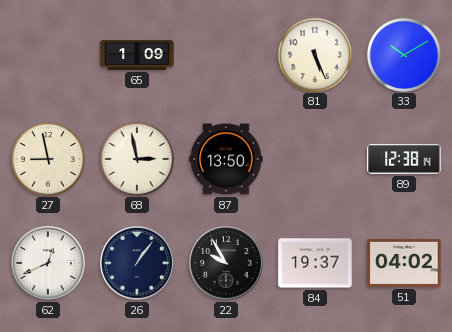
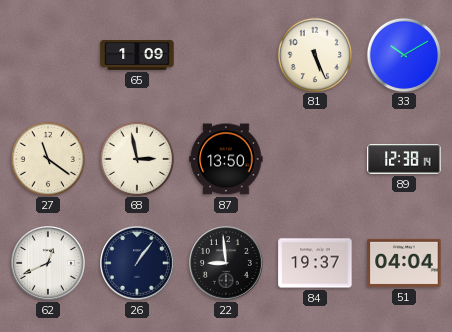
27: 8:58 -> 11:21
22: 9:55 -> 8:59
51: 04:02 -> 04:04
